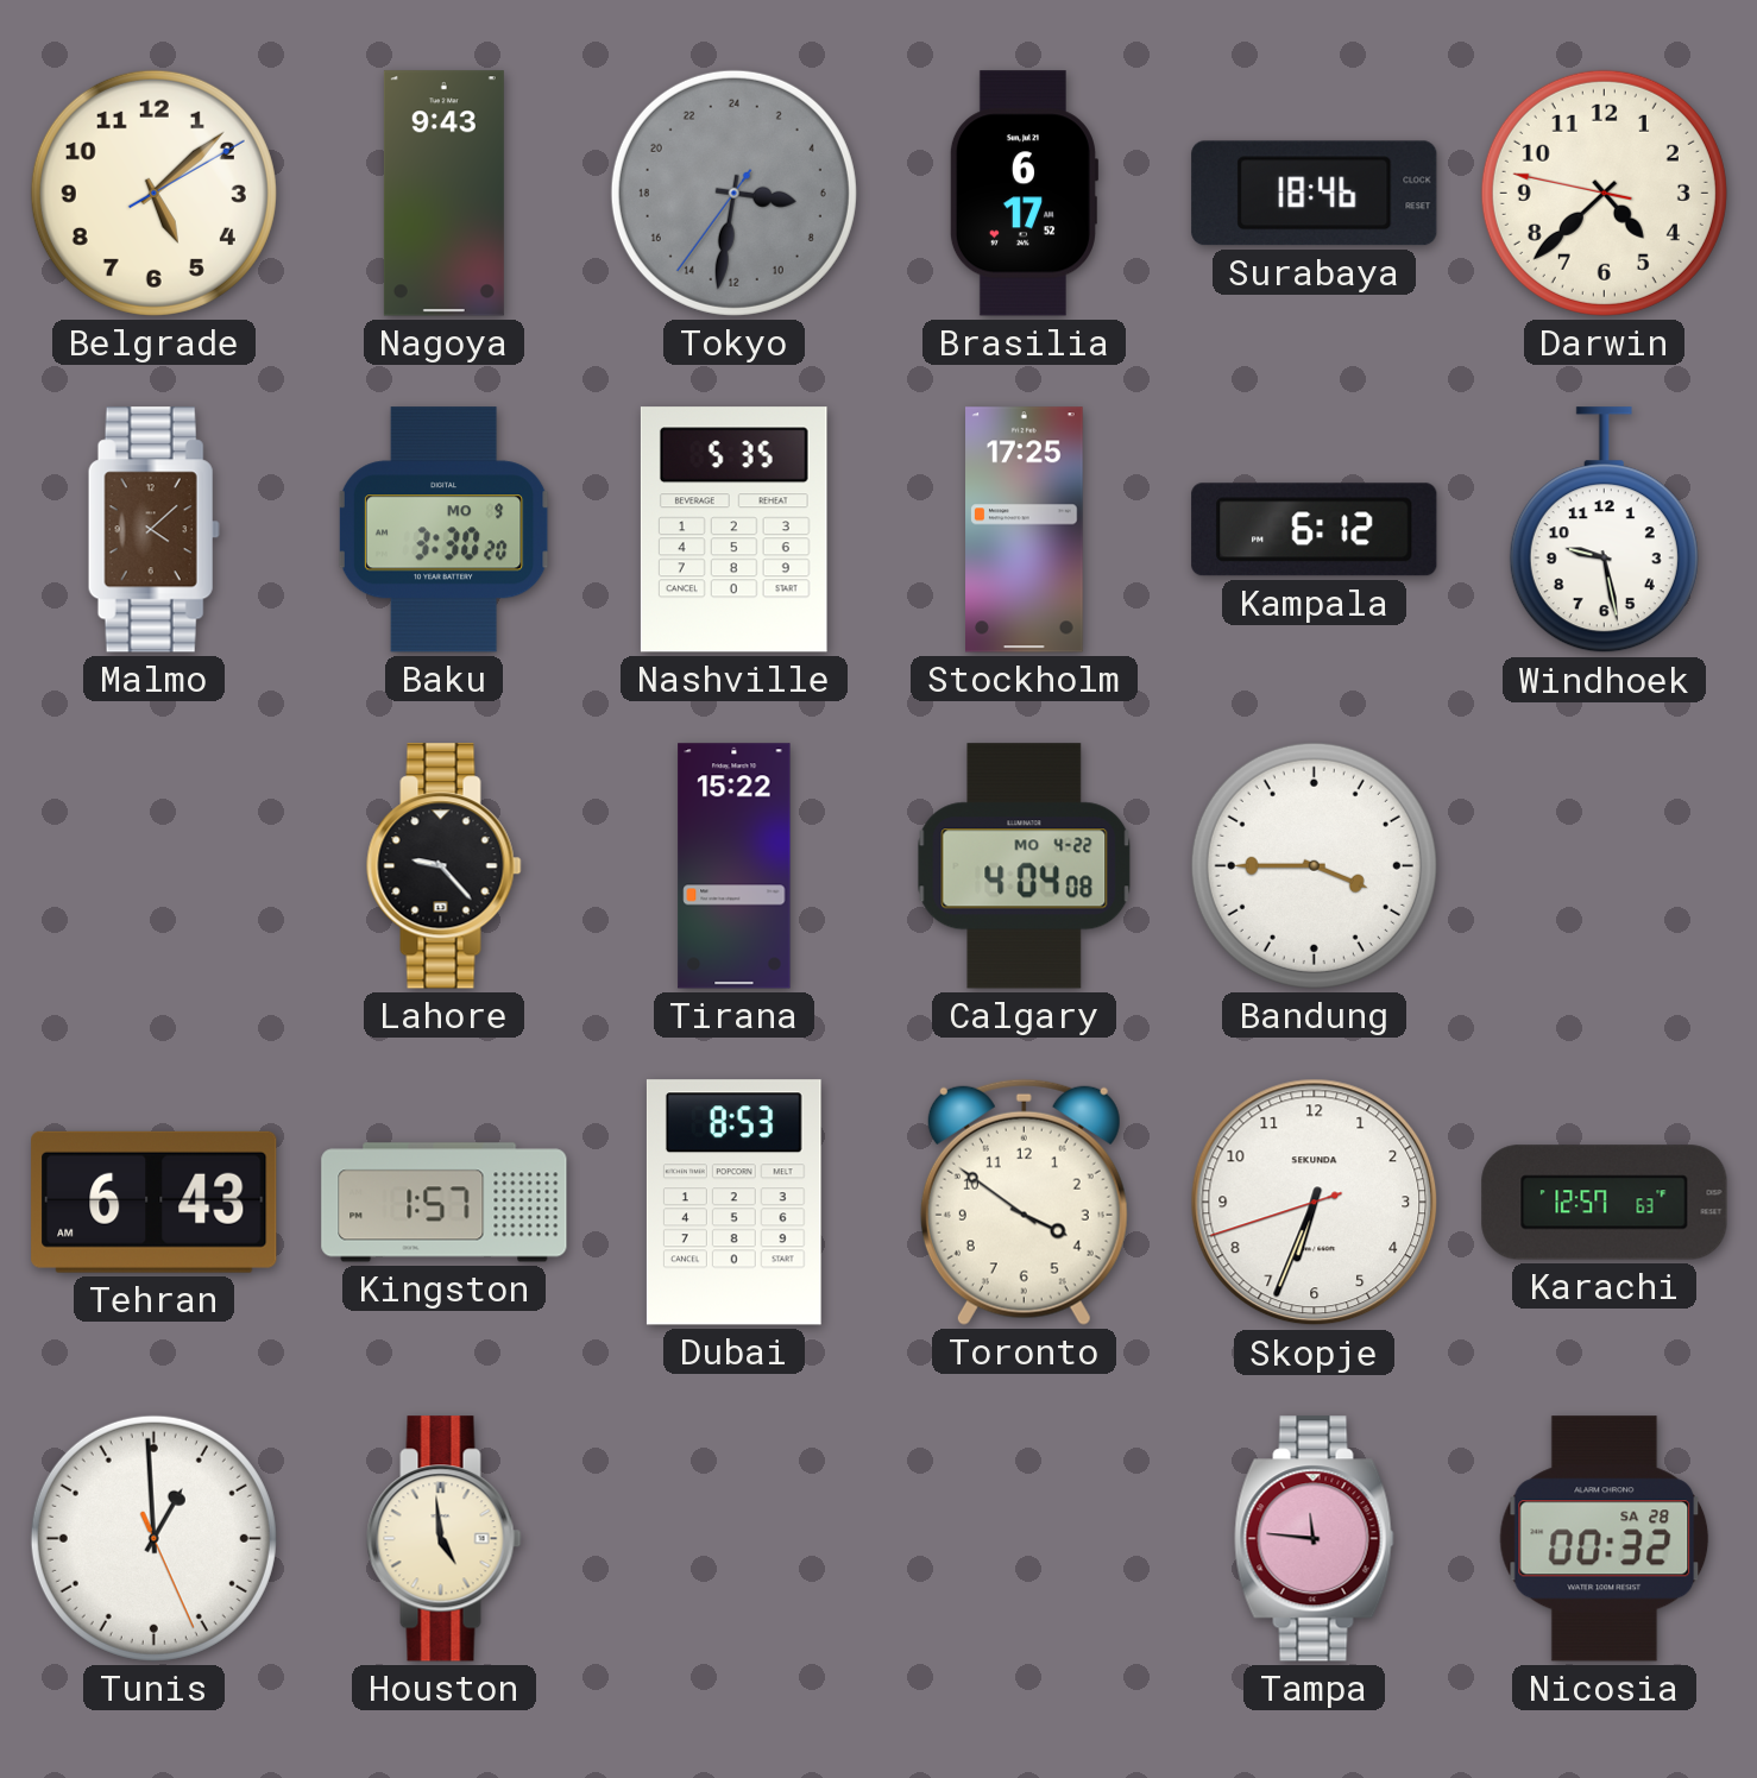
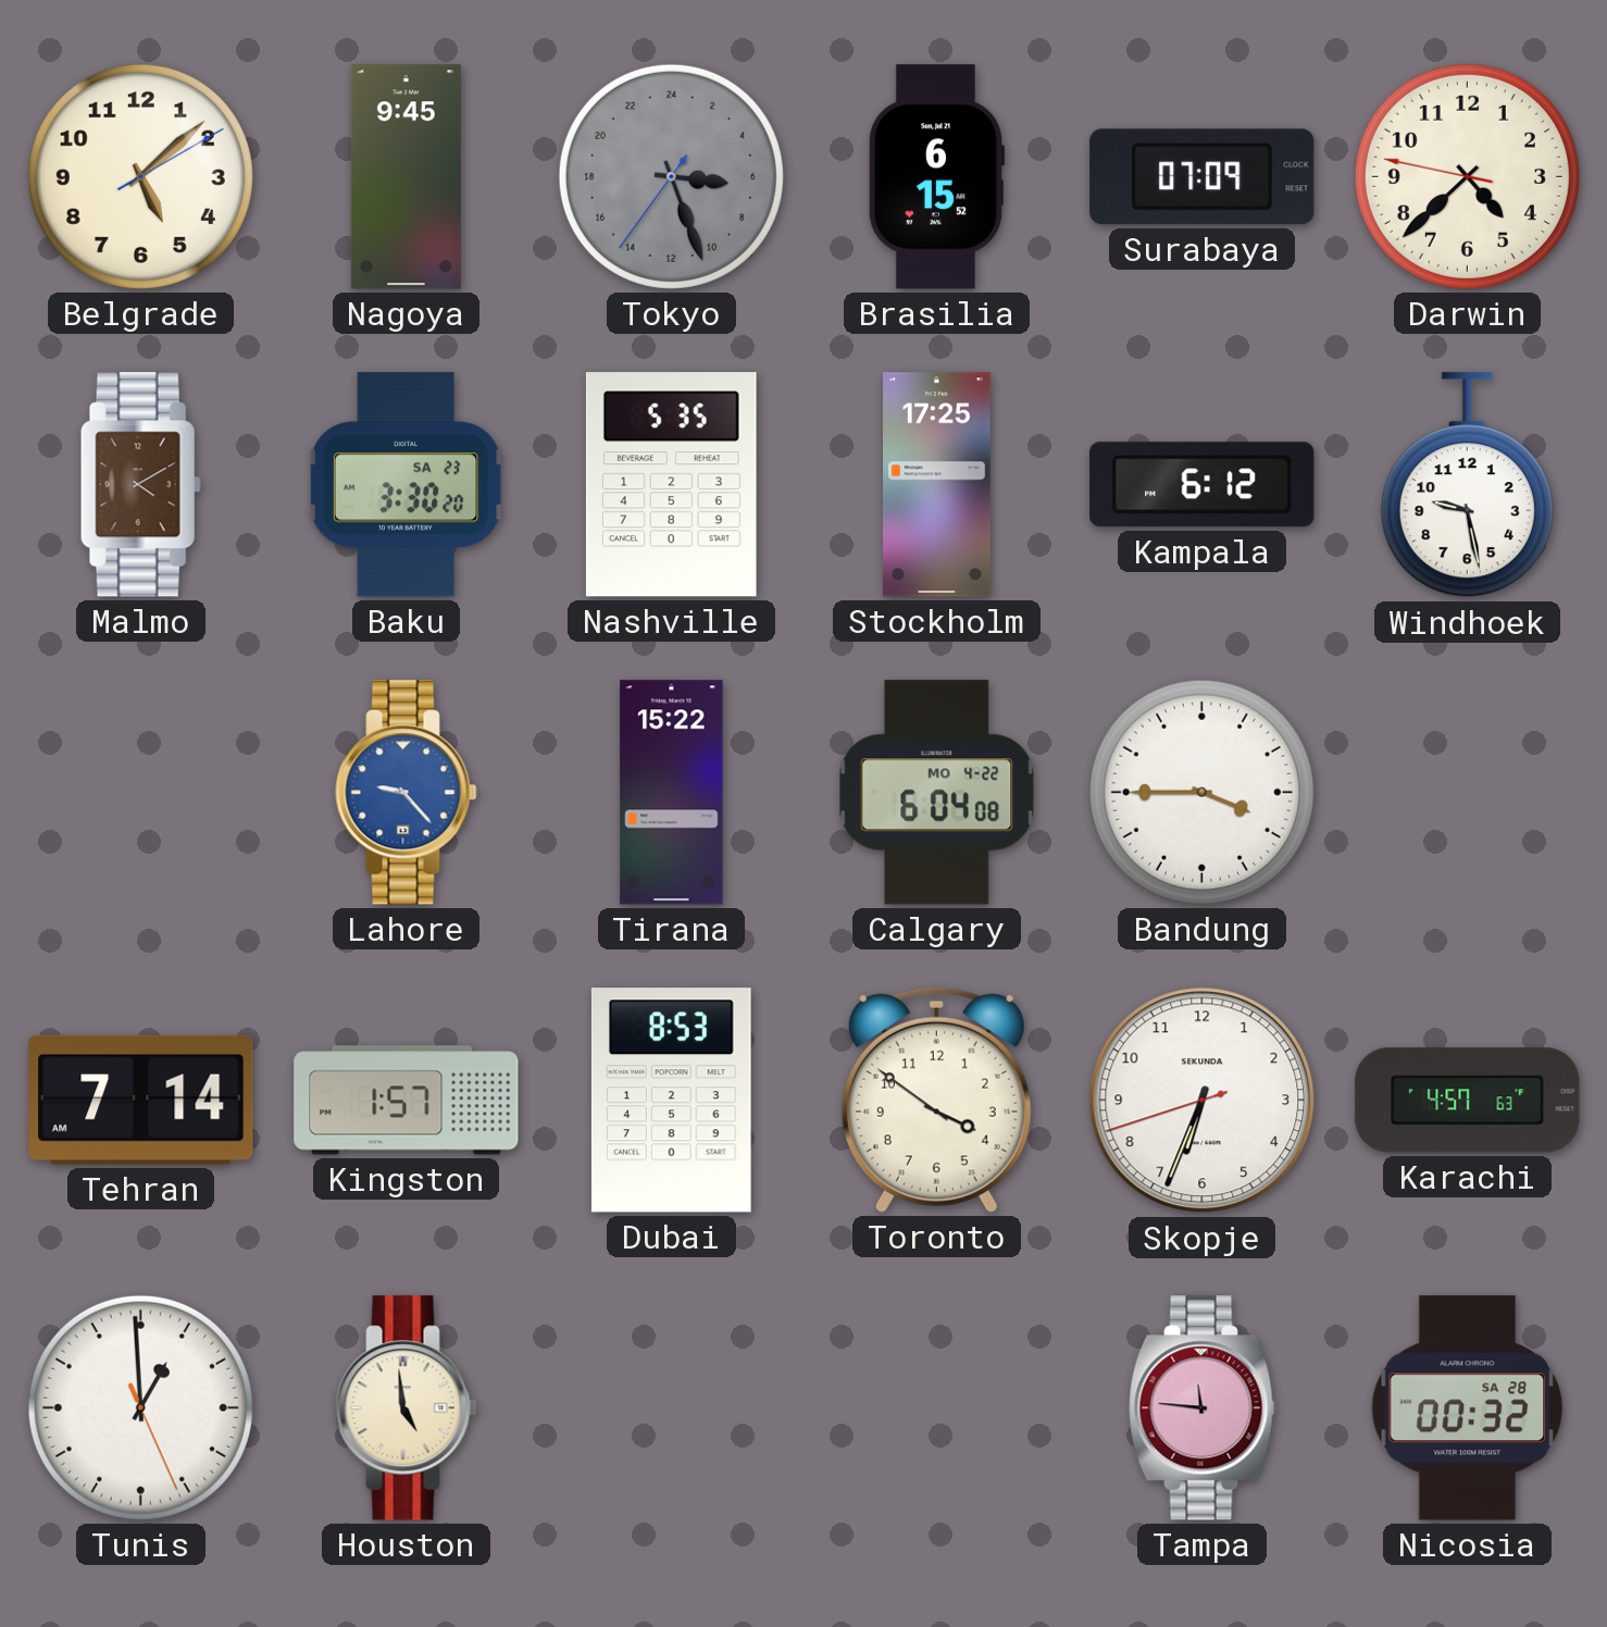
Nagoya: 9:43 -> 9:45
Tokyo: 6:31 -> 6:26
Brasilia: 6:17 -> 6:15
Surabaya: 18:46 -> 07:09
Malmo: 4:08 -> 4:10
Baku date: MO 9 -> SA 23
Lahore dial: black -> blue
Calgary: 4:04 -> 6:04
Tehran: 6:43 -> 7:14
Karachi: 12:57 -> 4:57
